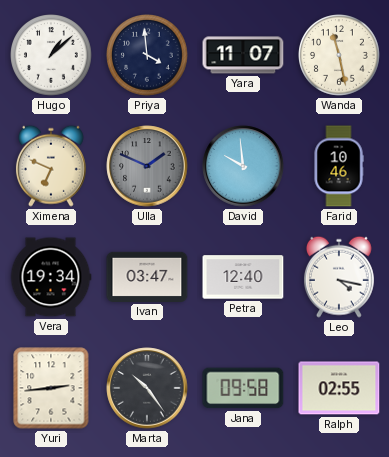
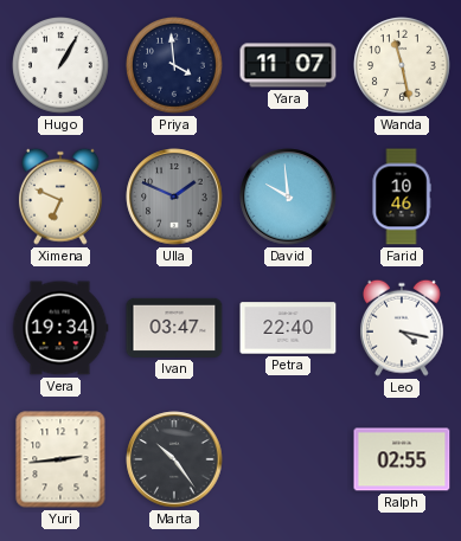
Hugo: 1:08 -> 1:05
Petra: 12:40 -> 22:40
Jana: 09:58 -> none
